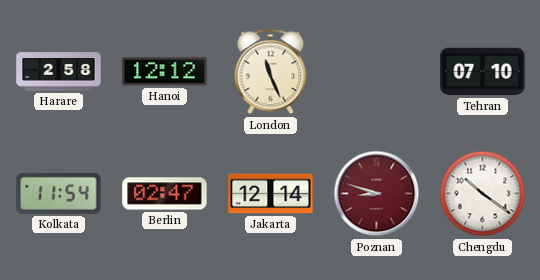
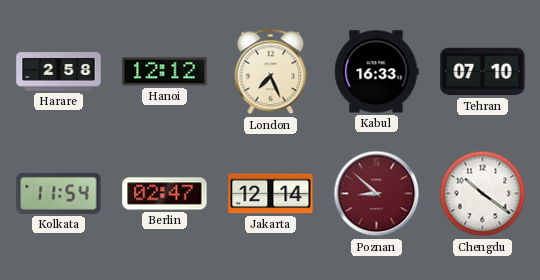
London: 11:26 -> 7:26
Kabul: none -> 16:33
Poznan: 8:48 -> 8:52
